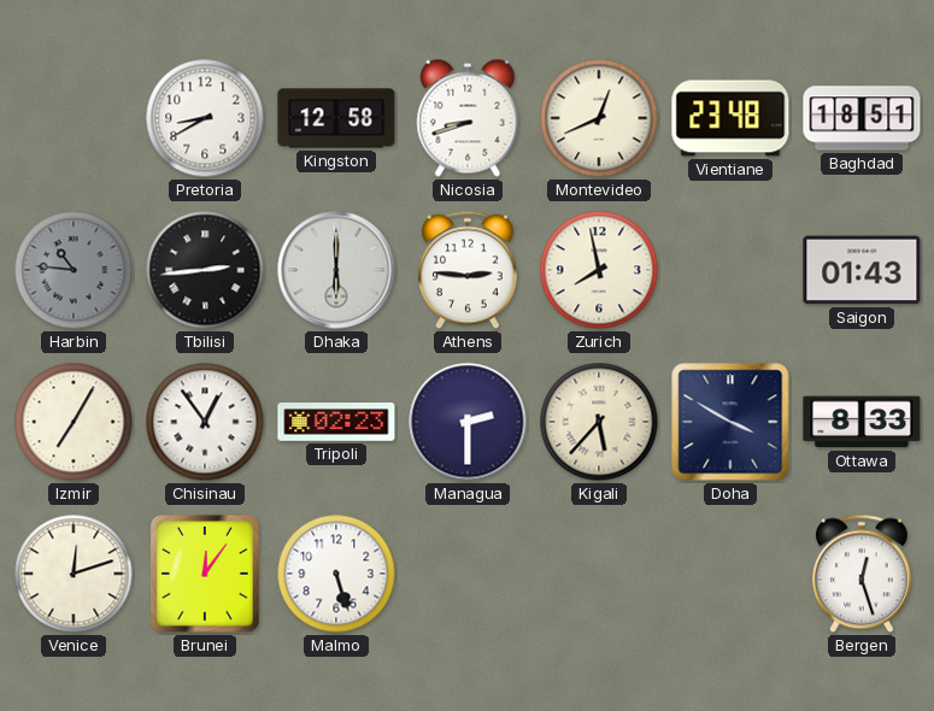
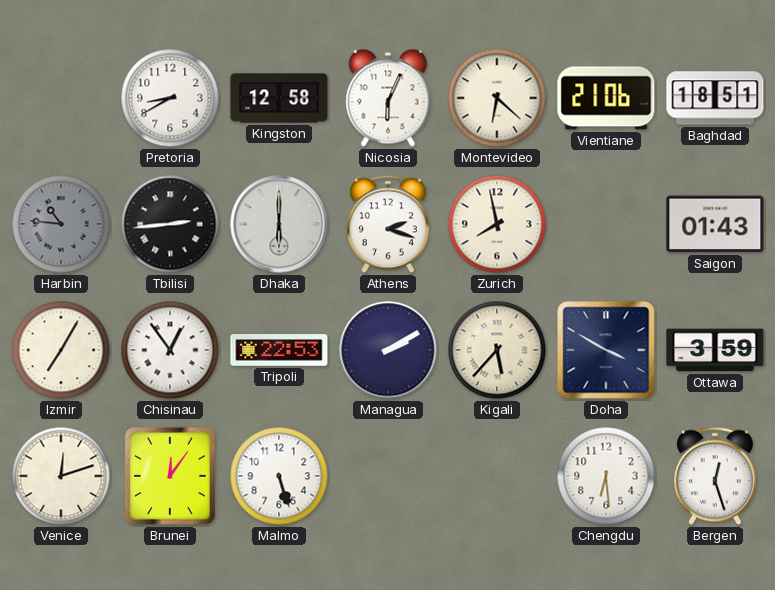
Nicosia: 8:42 -> 6:04
Montevideo: 12:41 -> 6:22
Vientiane: 23:48 -> 21:06
Athens: 2:46 -> 2:18
Tripoli: 02:23 -> 22:53
Managua: 2:30 -> 2:10
Ottawa: 8:33 -> 3:59
Chengdu: none -> 6:29
